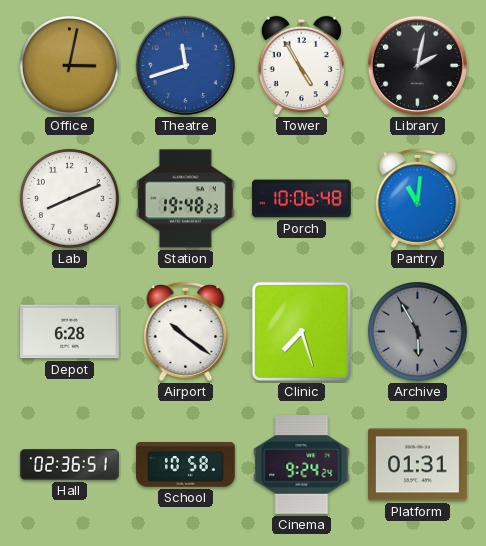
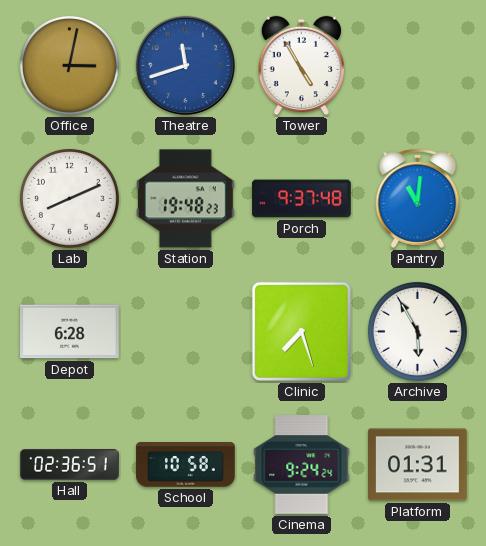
Library: 2:02 -> none
Porch: 10:06 -> 9:37
Airport: 10:21 -> none
Archive dial: grey -> white
